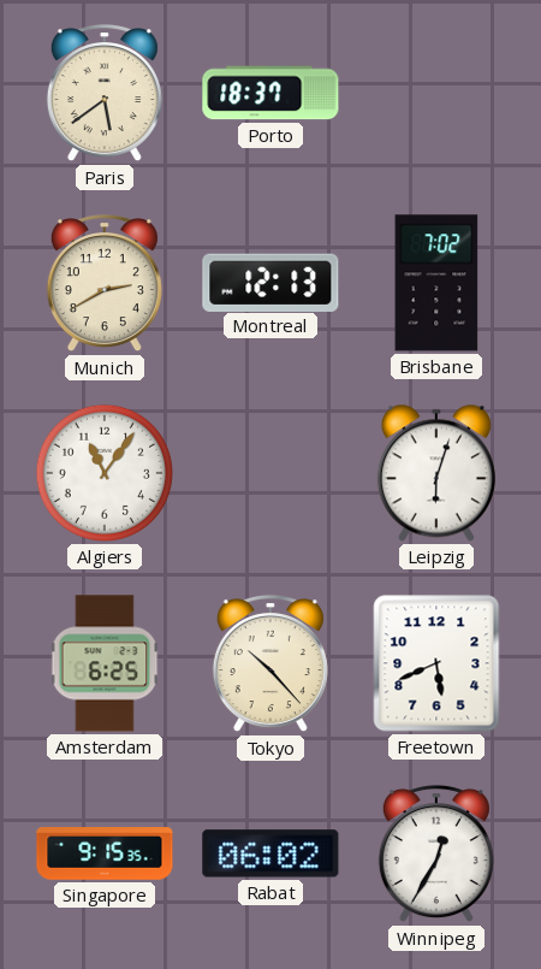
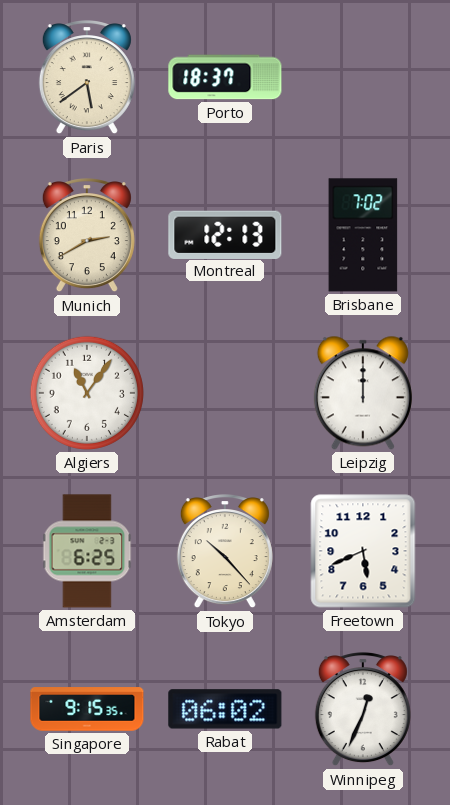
Leipzig: 6:03 -> 12:00
Winnipeg: 12:35 -> 12:34
